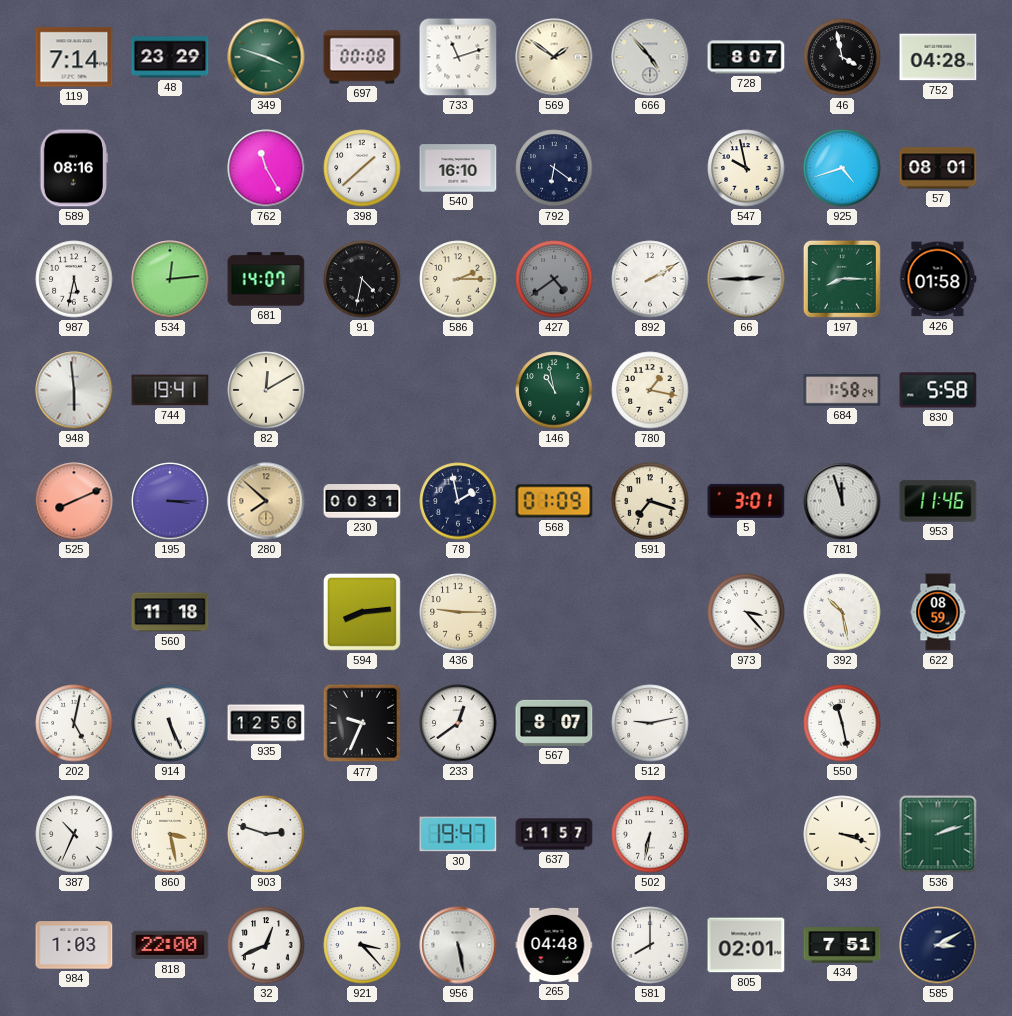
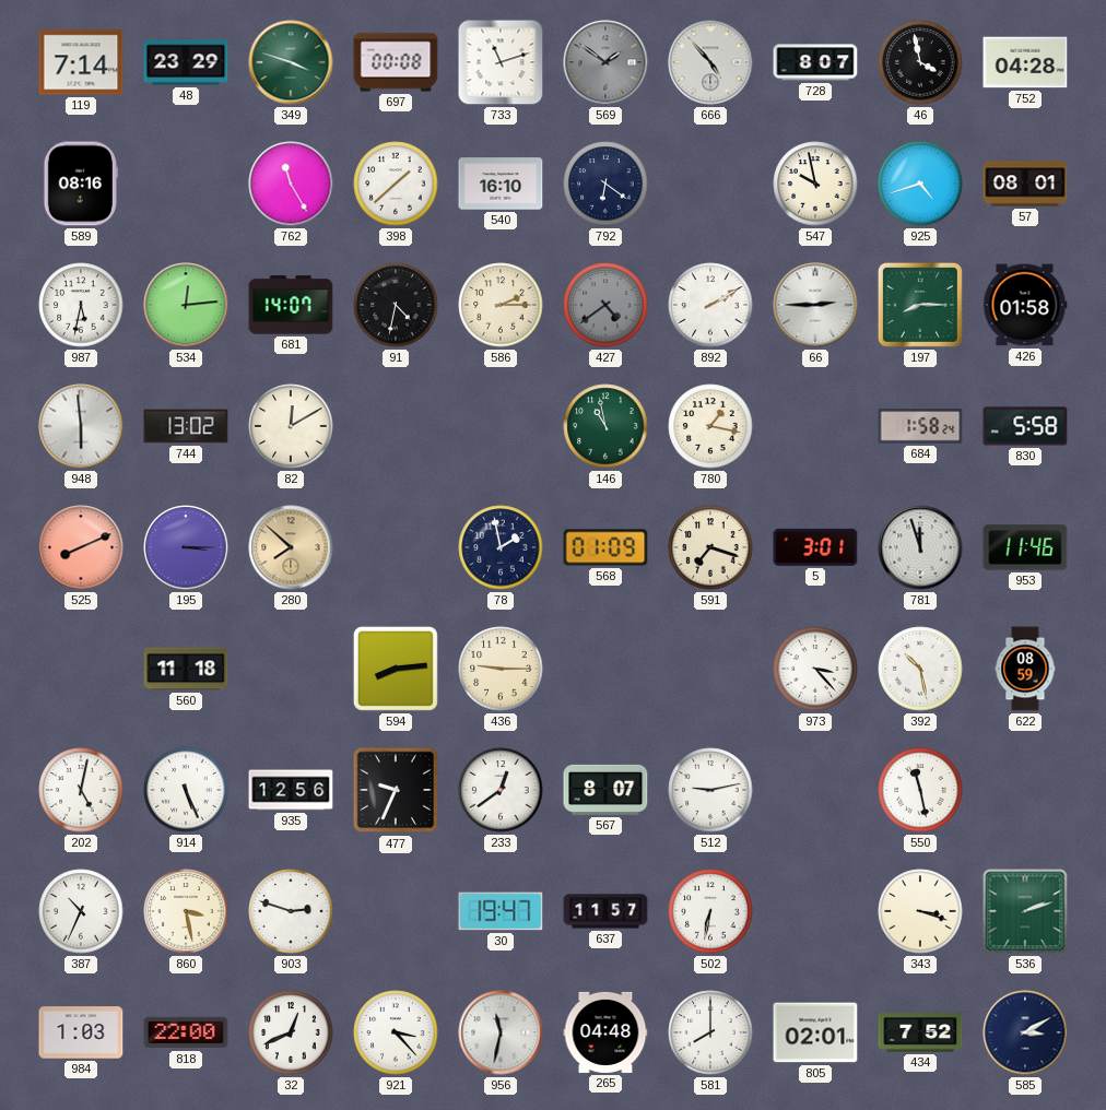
569 dial: cream -> grey
744: 19:41 -> 13:02
230: 00:31 -> none
956: 5:28 -> 11:32
434: 7:51 -> 7:52
